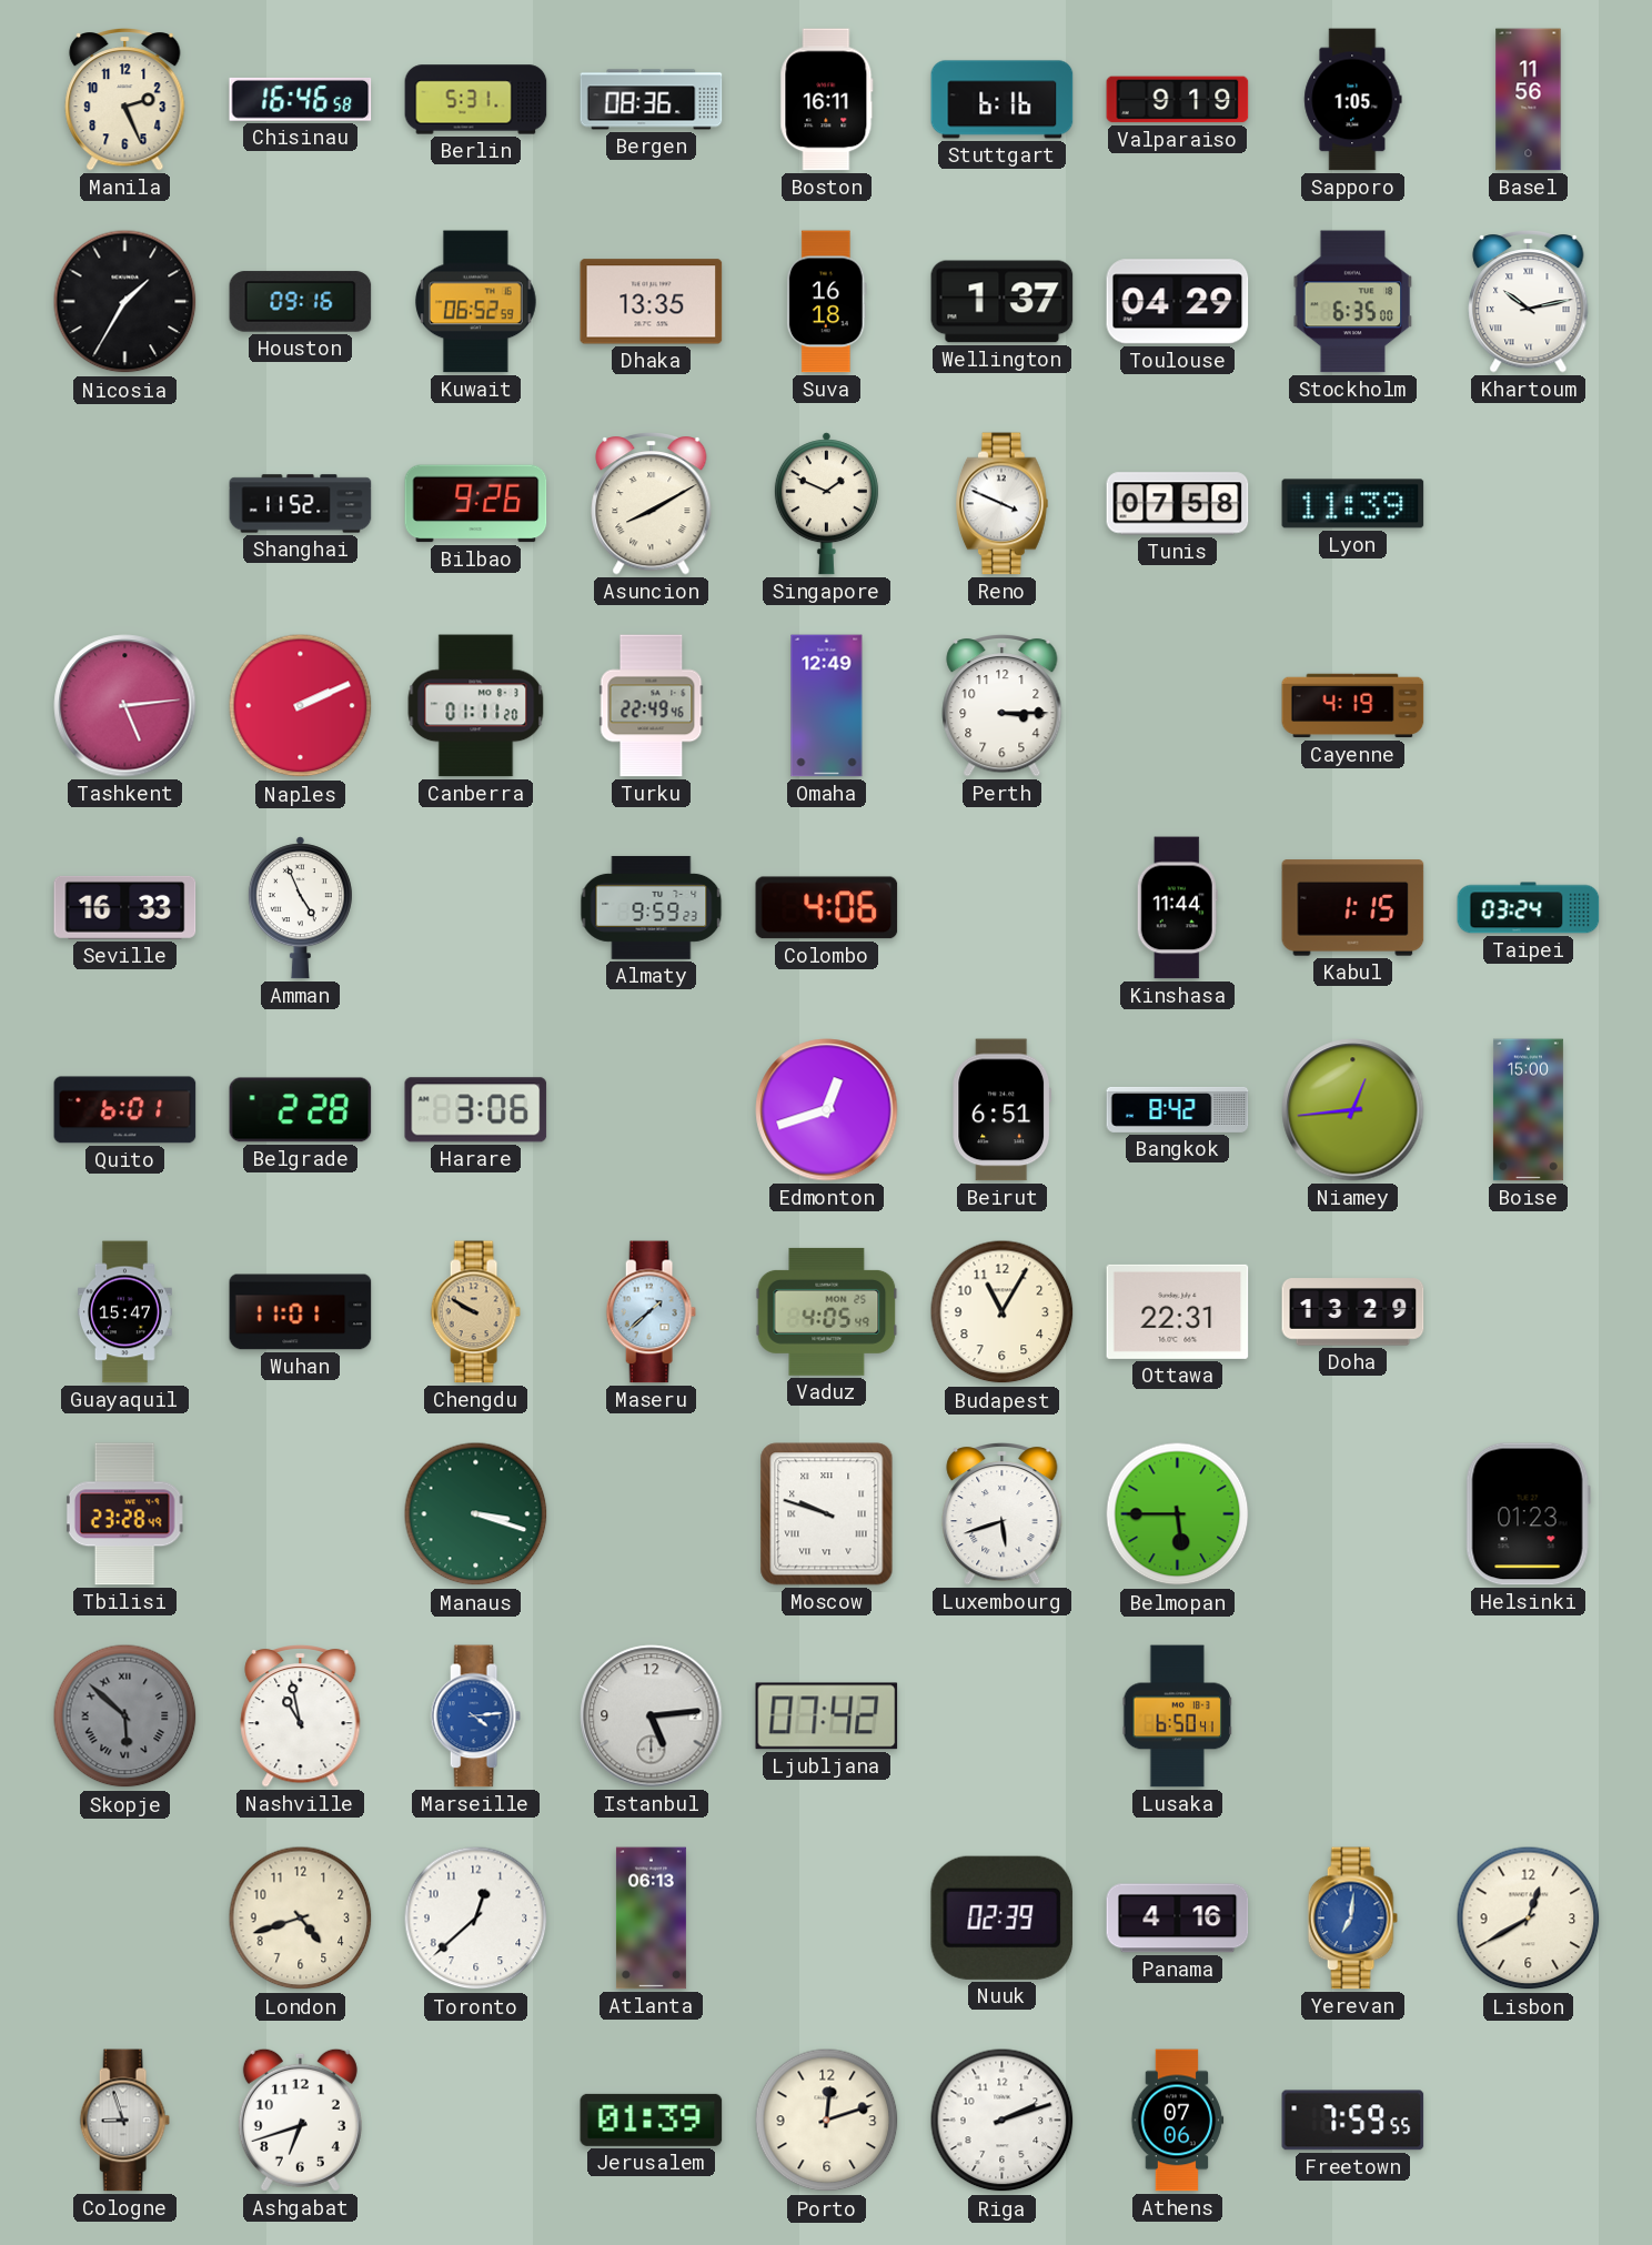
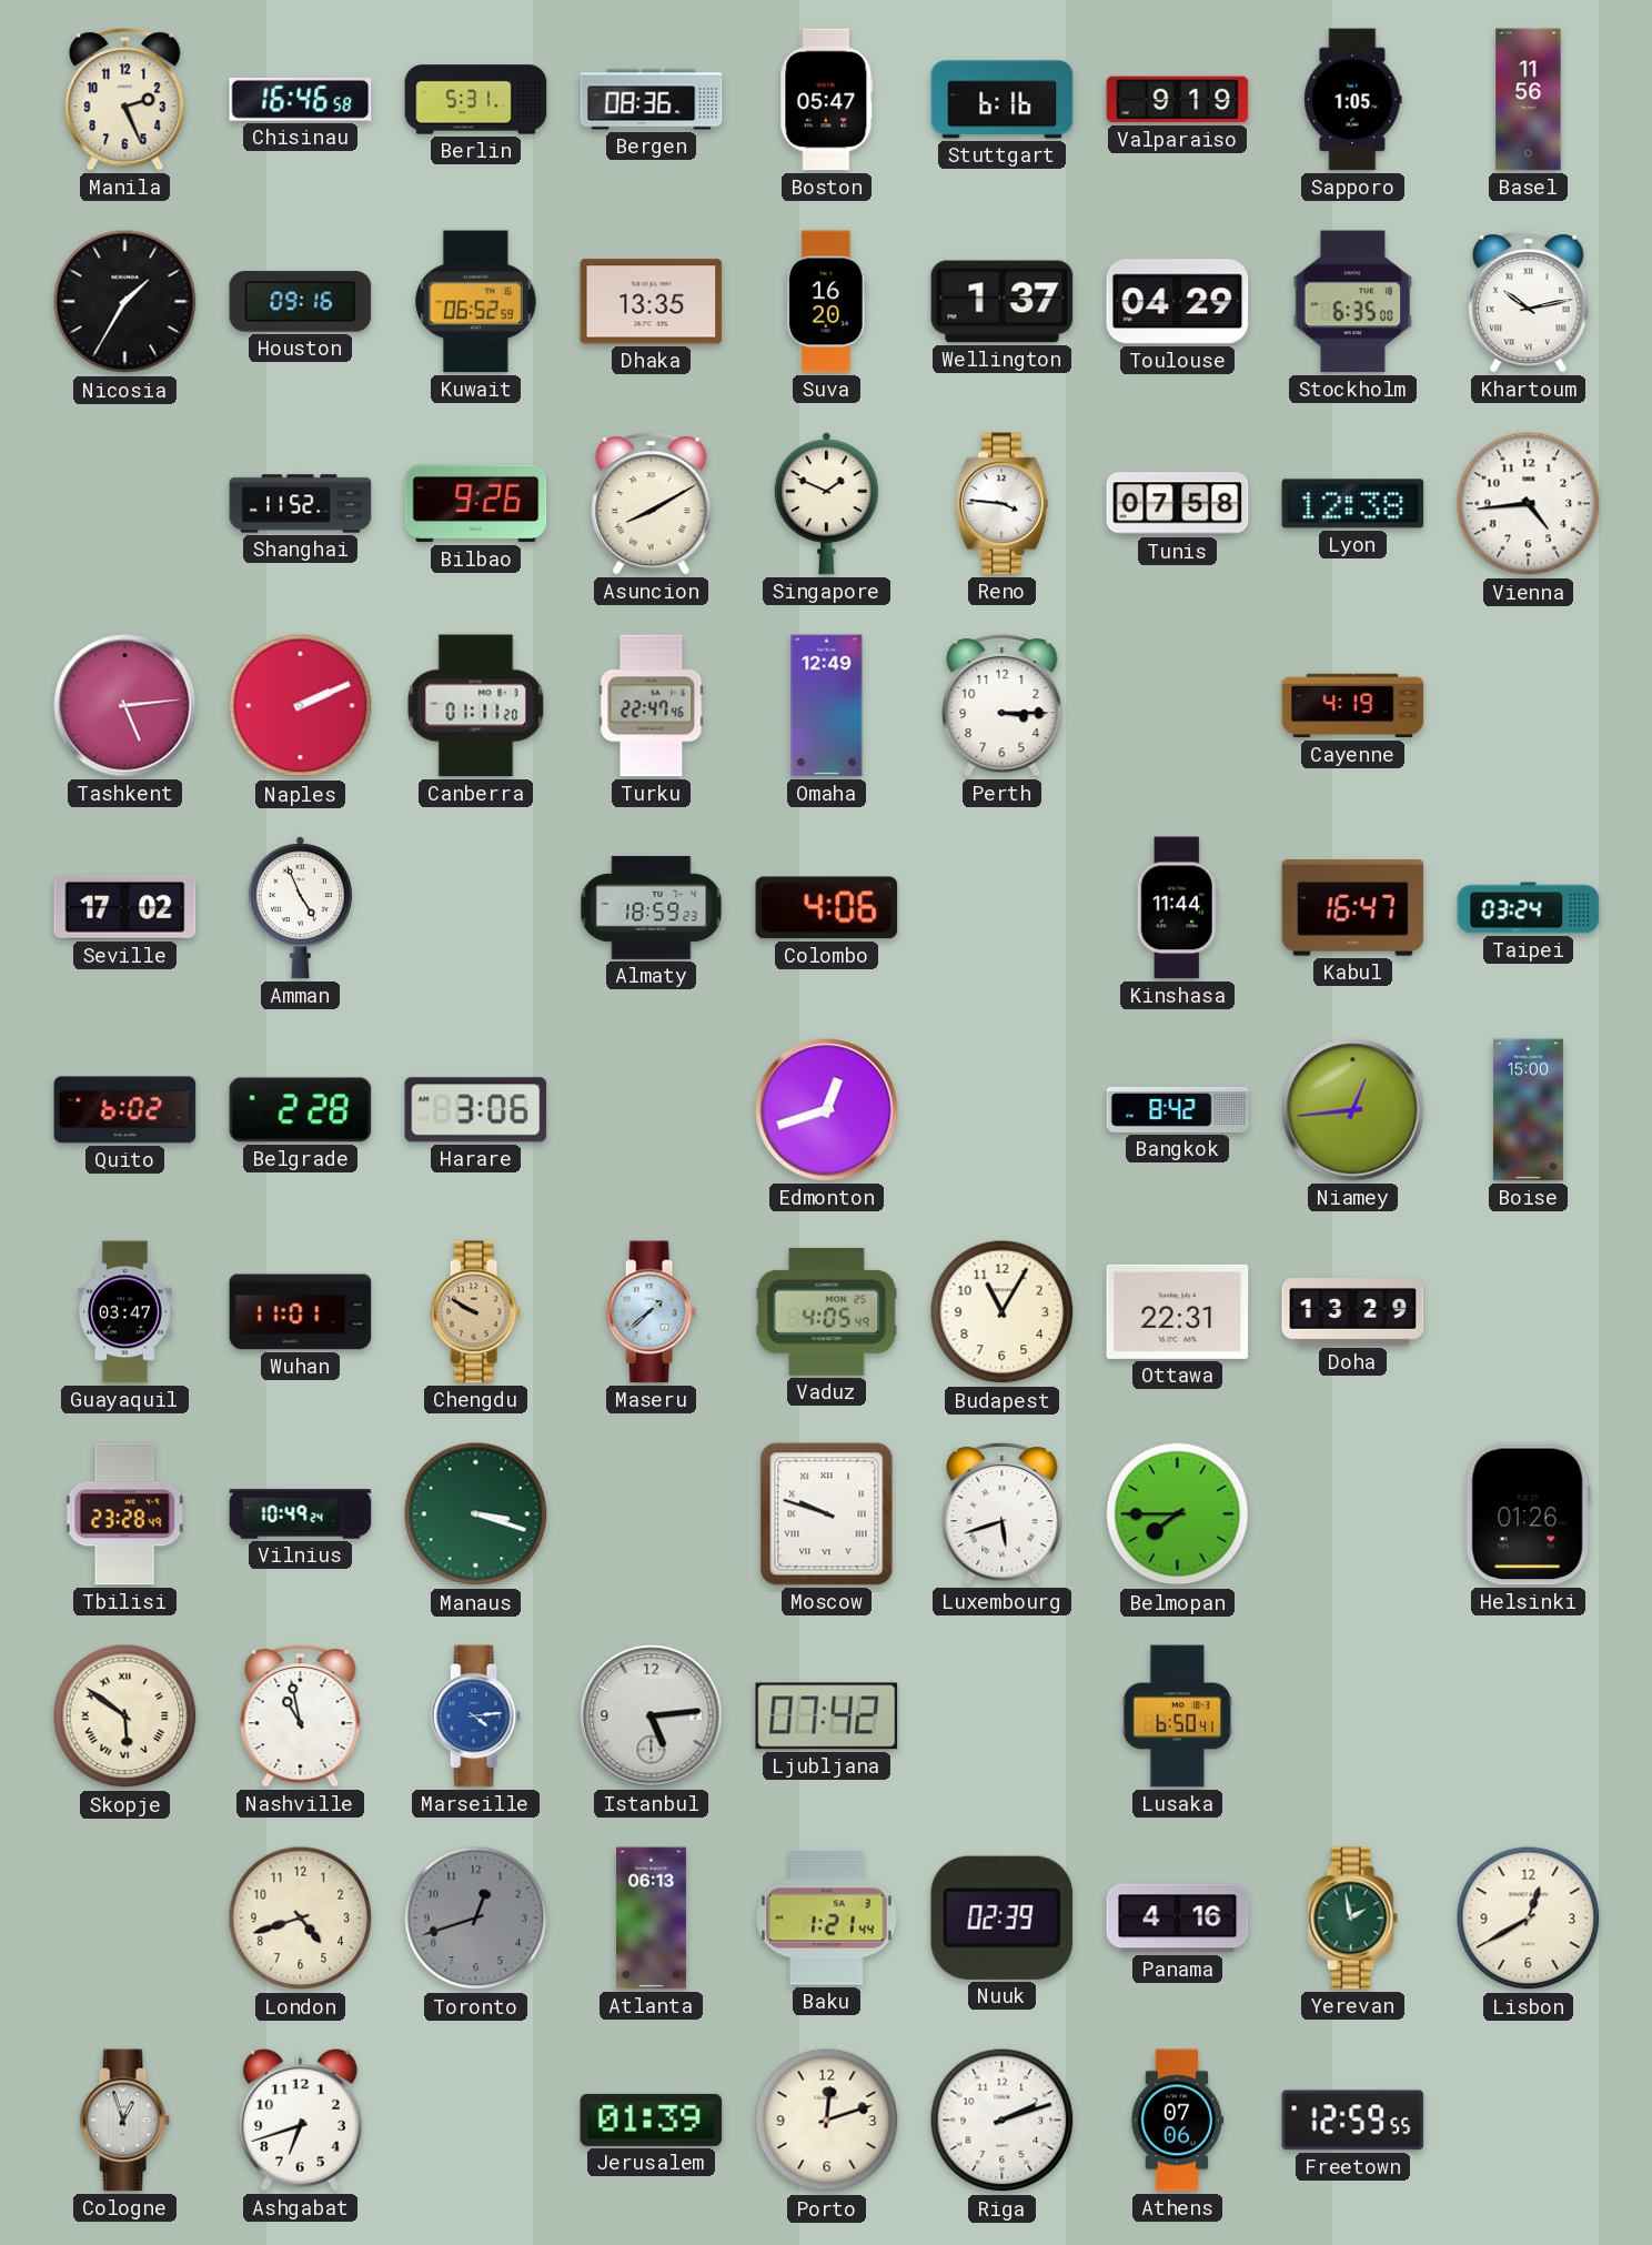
Boston: 16:11 -> 05:47
Suva: 16:18 -> 16:20
Reno: 3:49 -> 3:46
Lyon: 11:39 -> 12:38
Vienna: none -> 4:44
Turku: 22:49 -> 22:47
Seville: 16:33 -> 17:02
Almaty: 9:59 -> 18:59
Kabul: 1:15 -> 16:47
Quito: 6:01 -> 6:02
Beirut: 6:51 -> none
Guayaquil: 15:47 -> 03:47
Vilnius: none -> 10:49
Belmopan: 5:45 -> 7:45
Helsinki: 01:23 -> 01:26
Skopje: 5:52 -> 5:51
Skopje dial: grey -> cream
Toronto: 12:38 -> 12:42
Toronto dial: white -> grey
Baku: none -> 1:21
Yerevan: 7:01 -> 1:58
Yerevan dial: blue -> green
Cologne: 8:57 -> 12:57
Freetown: 7:59 -> 12:59
